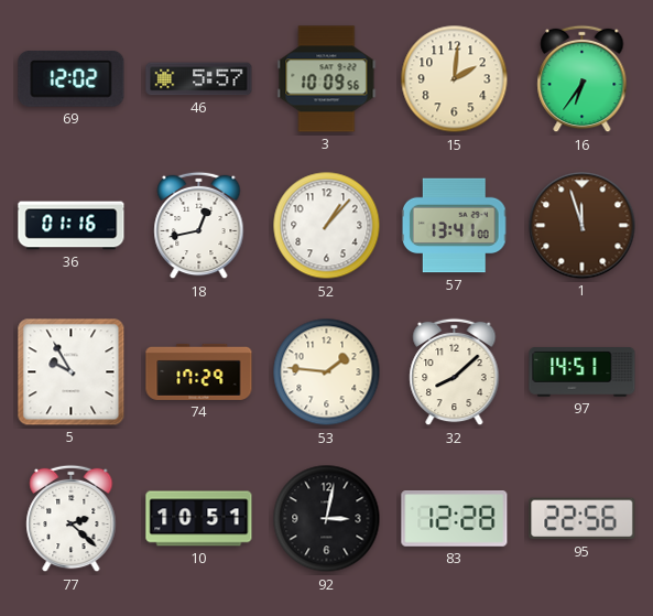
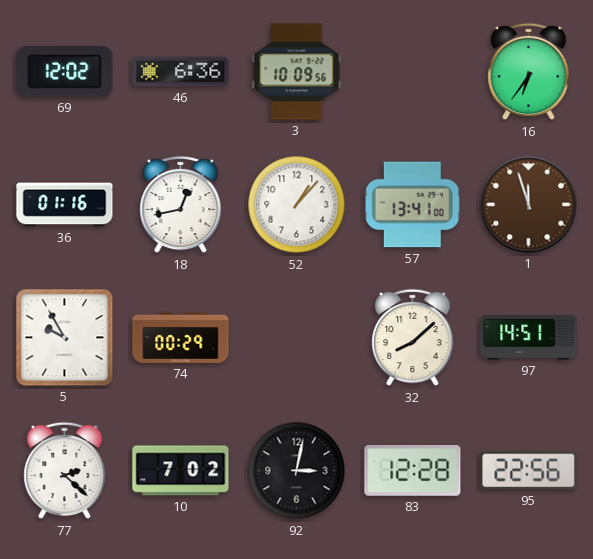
46: 5:57 -> 6:36
15: 2:01 -> none
74: 17:29 -> 00:29
53: 1:46 -> none
10: 10:51 -> 7:02
